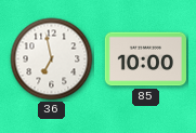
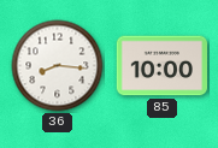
36: 6:58 -> 8:16
